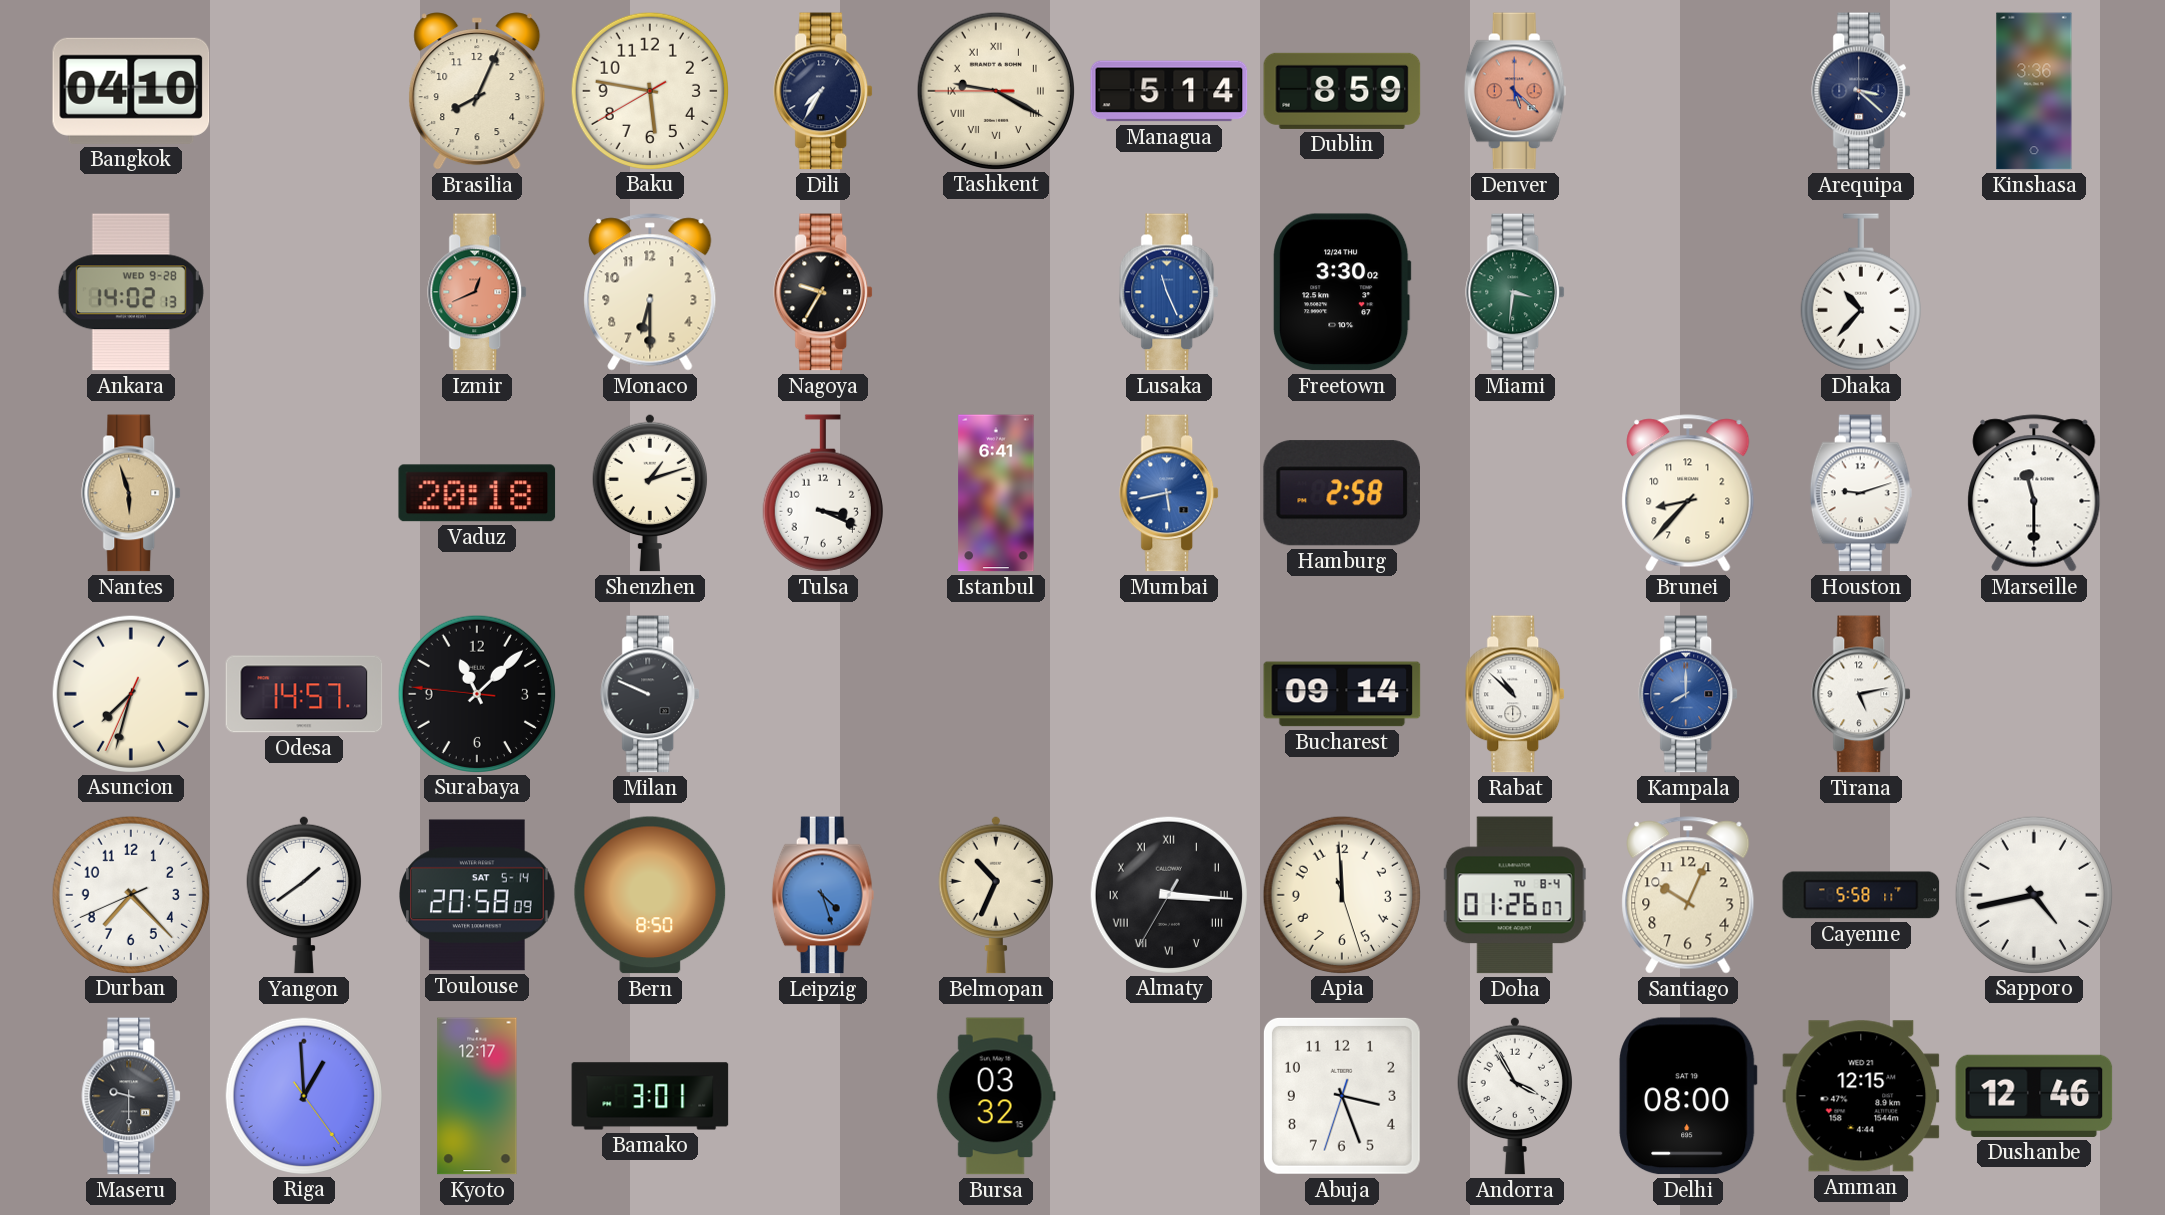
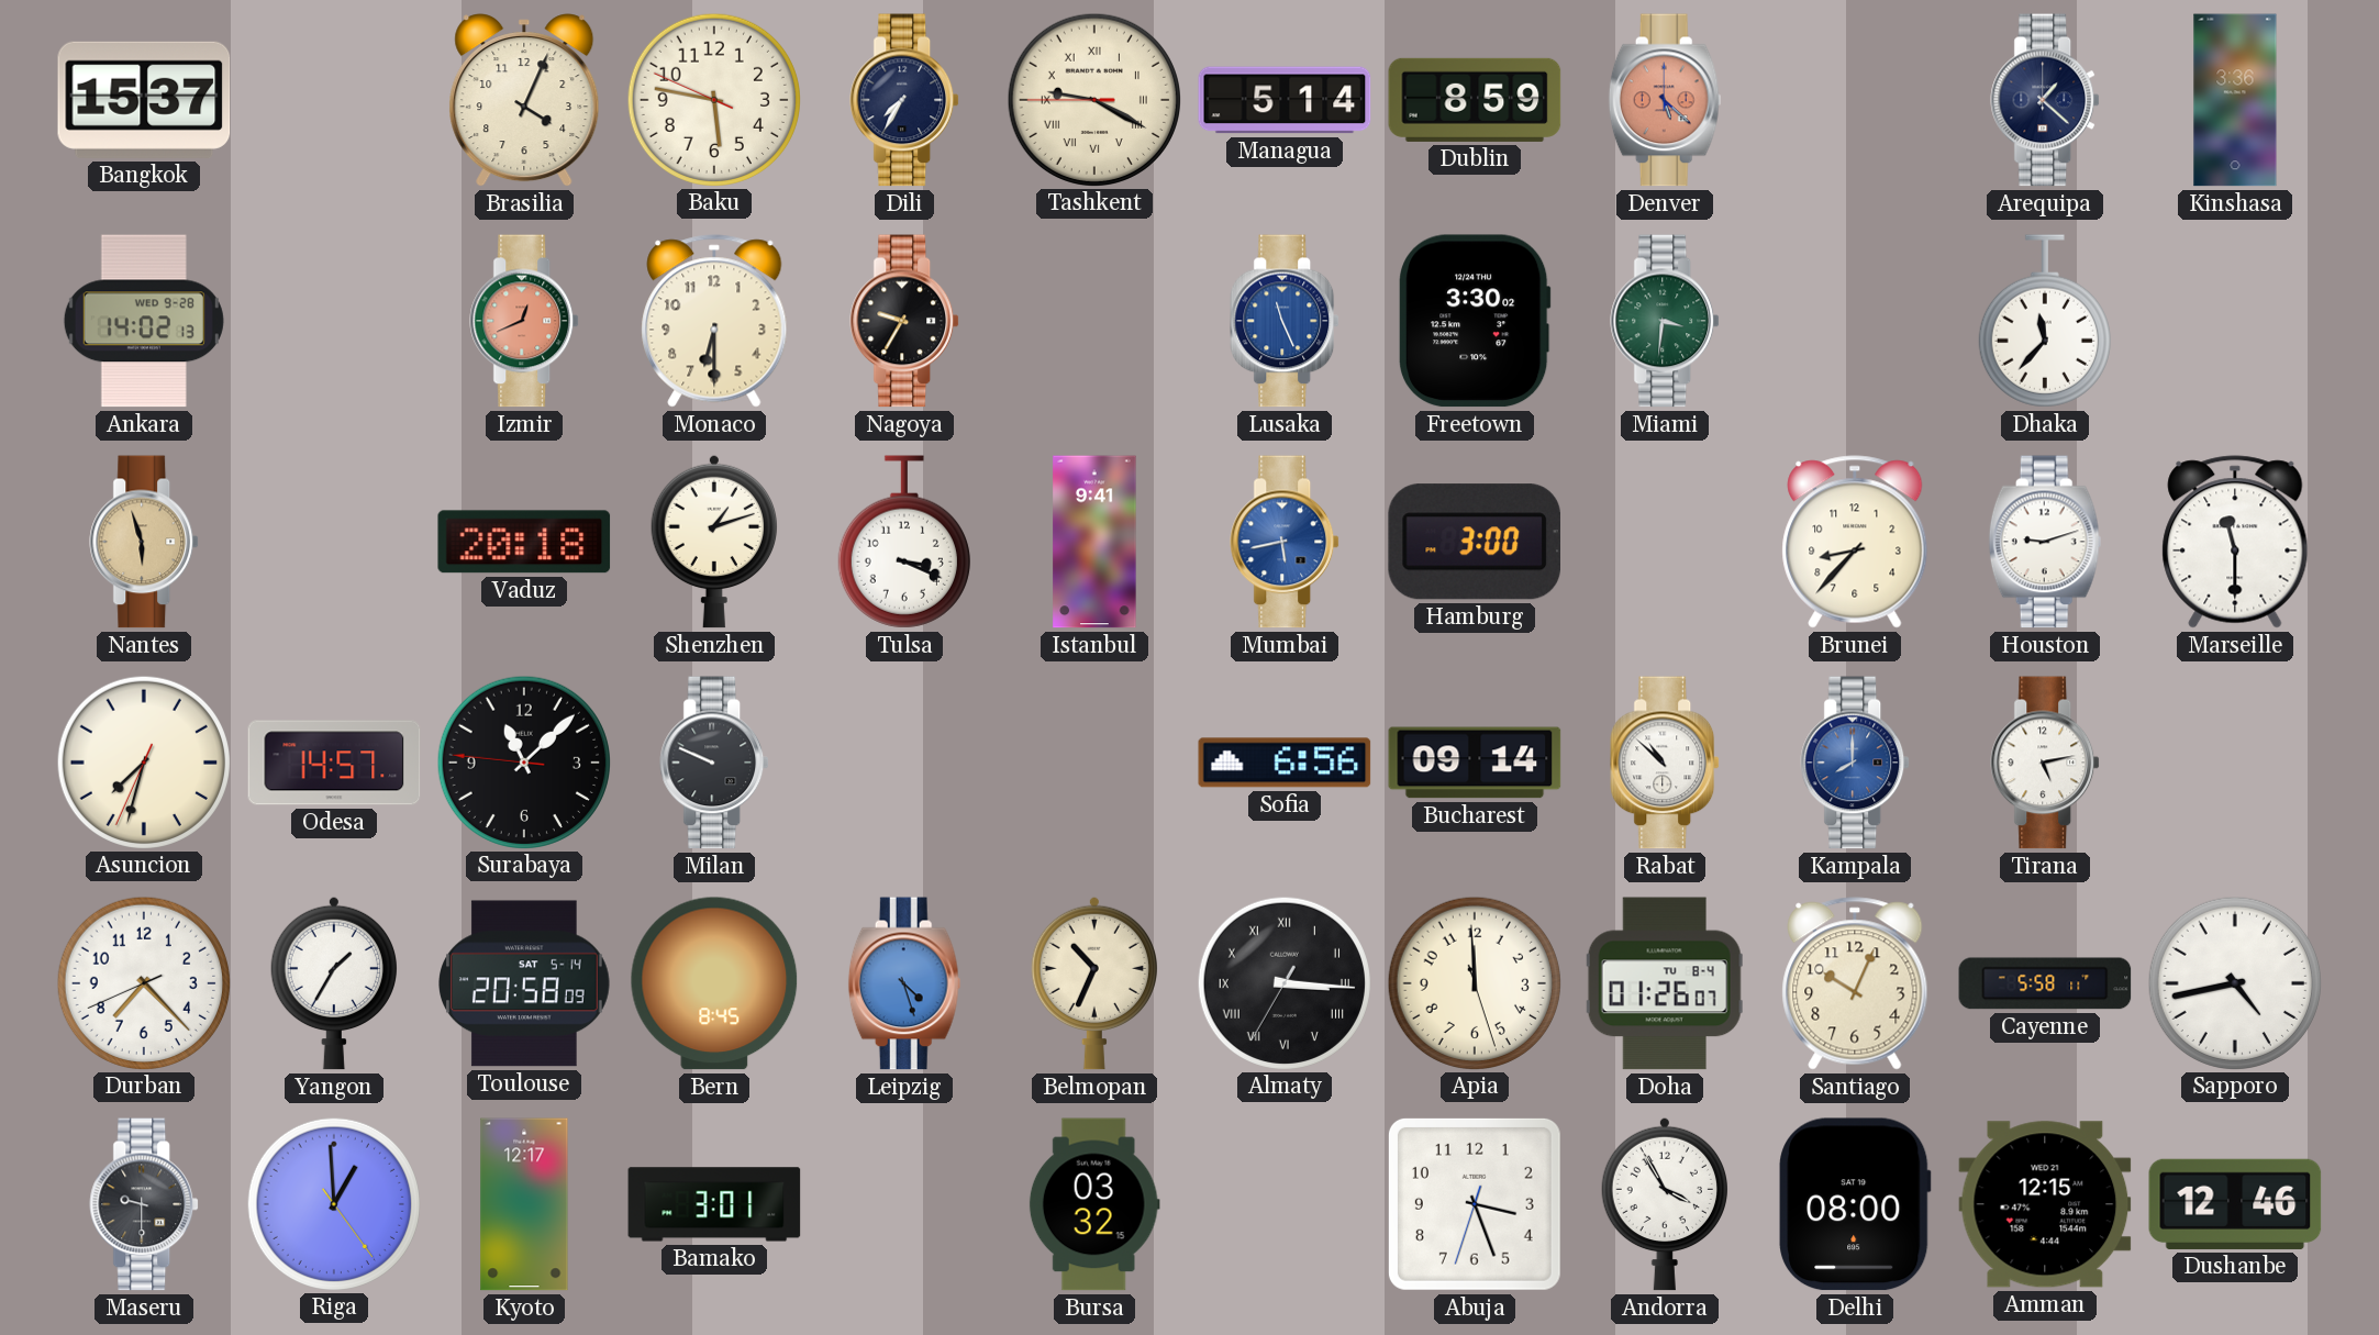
Bangkok: 04:10 -> 15:37
Brasilia: 8:04 -> 4:04
Baku: 5:46:40 -> 5:46:49
Arequipa: 3:22 -> 1:22
Dhaka: 10:37 -> 11:37
Istanbul: 6:41 -> 9:41
Hamburg: 2:58 -> 3:00
Sofia: none -> 6:56
Yangon: 1:39 -> 1:35
Bern: 8:50 -> 8:45
